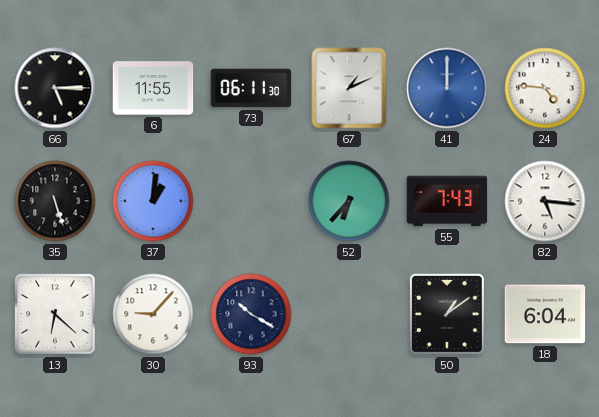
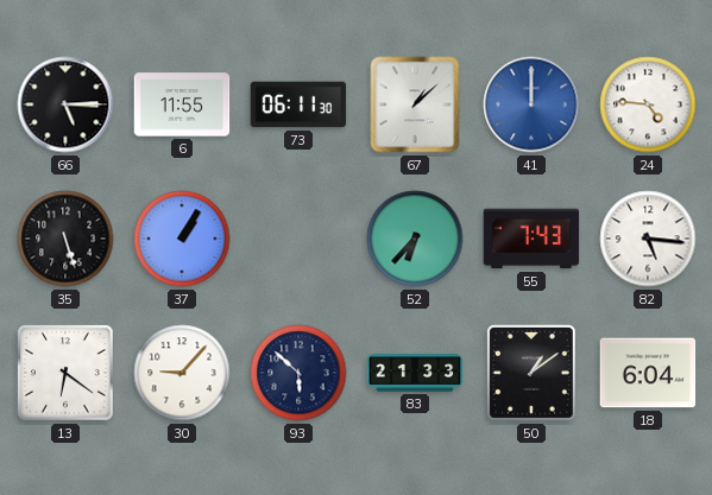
67: 1:11 -> 1:08
37: 1:01 -> 1:05
13: 6:22 -> 6:21
93: 10:20 -> 5:52
83: none -> 21:33
